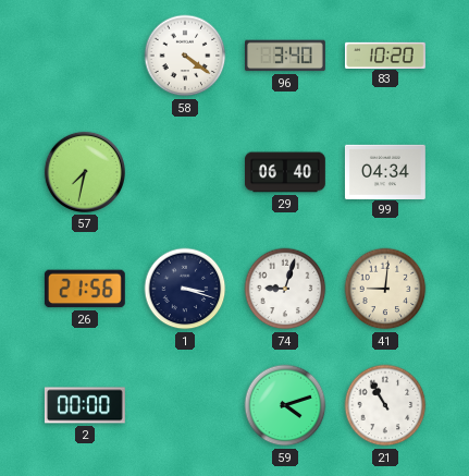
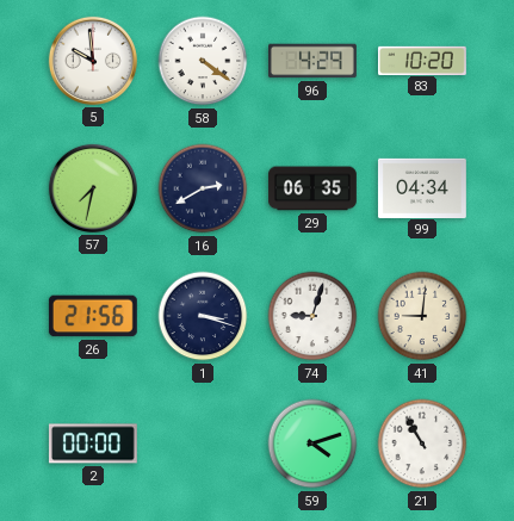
5: none -> 9:59
96: 3:40 -> 4:29
16: none -> 2:40
29: 06:40 -> 06:35
